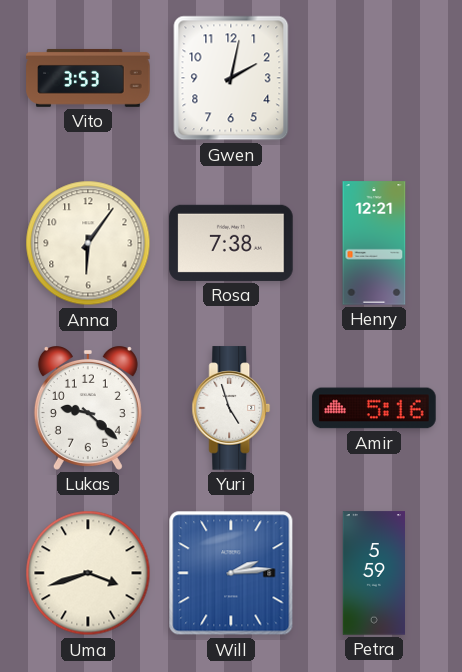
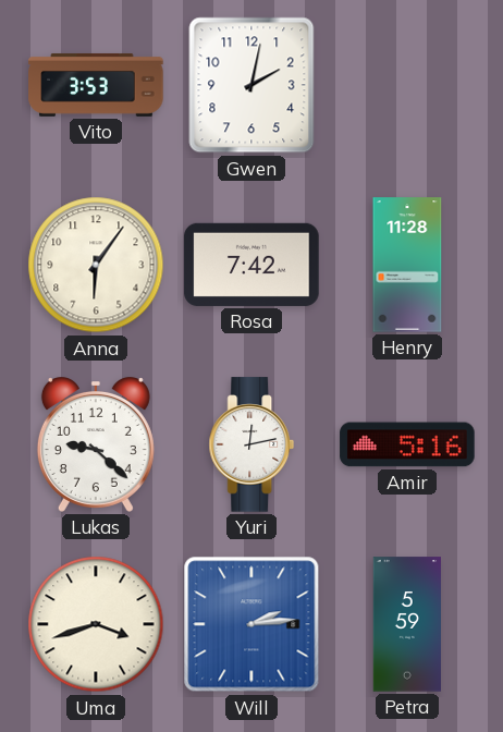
Rosa: 7:38 -> 7:42
Henry: 12:21 -> 11:28
Yuri: 4:57 -> 12:13
